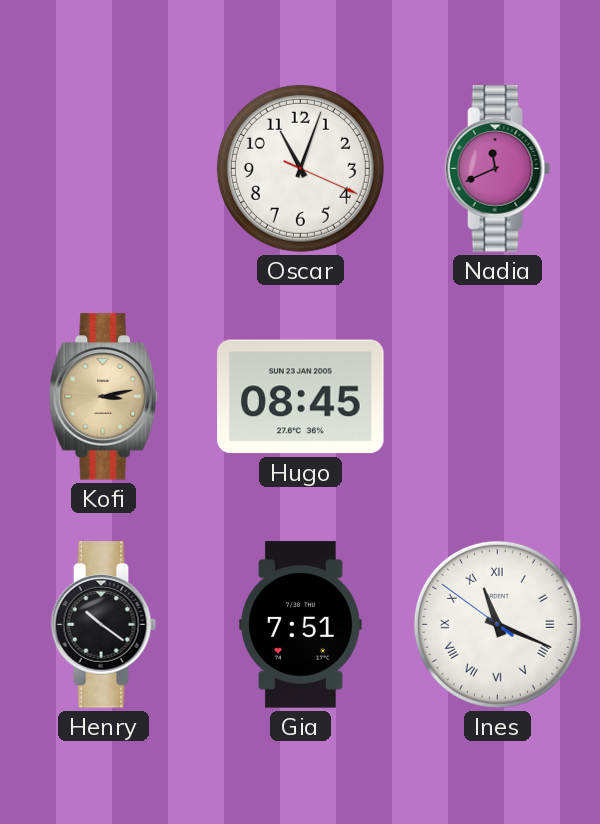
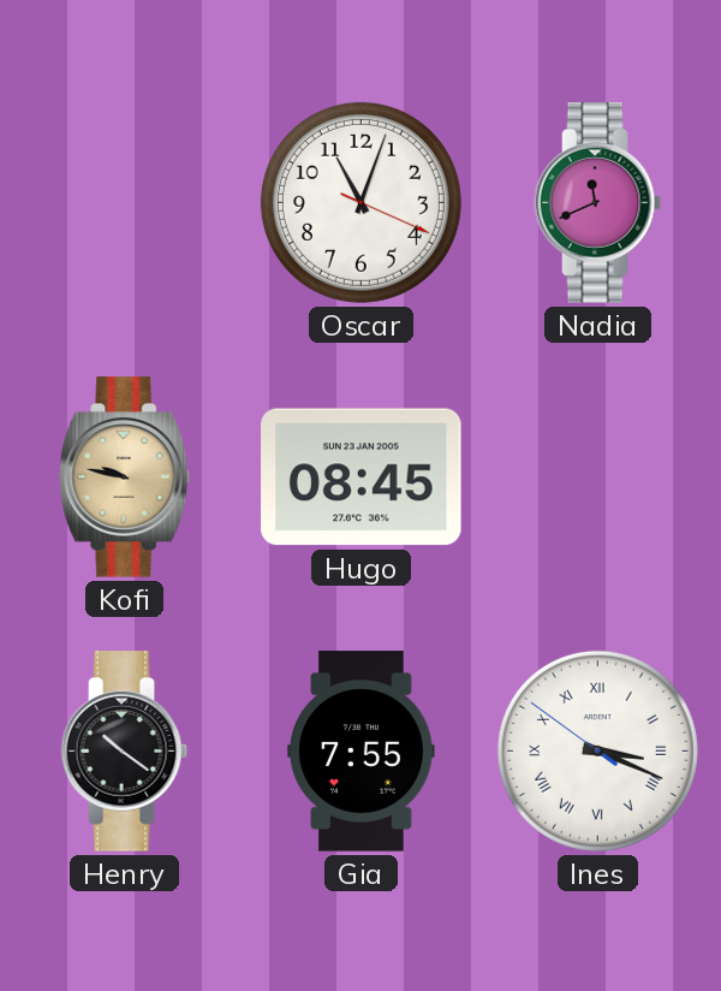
Kofi: 3:13 -> 9:47
Gia: 7:51 -> 7:55
Ines: 11:18 -> 3:18
